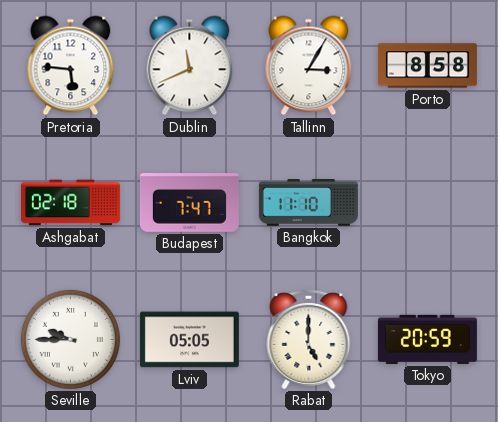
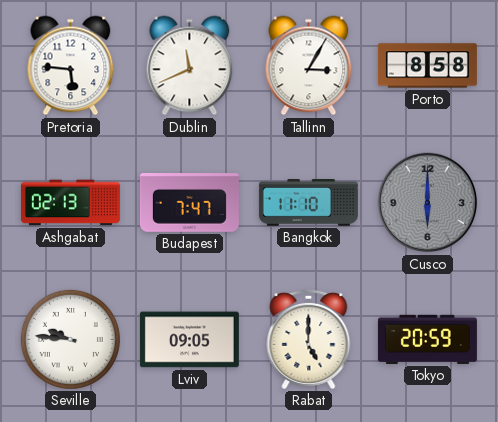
Ashgabat: 02:18 -> 02:13
Cusco: none -> 6:00
Seville: 9:45 -> 9:46
Lviv: 05:05 -> 09:05
